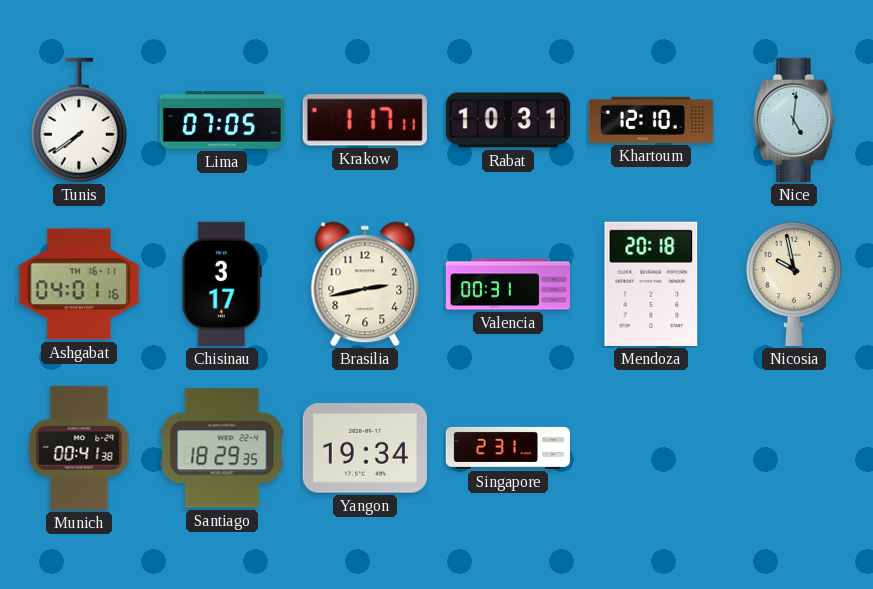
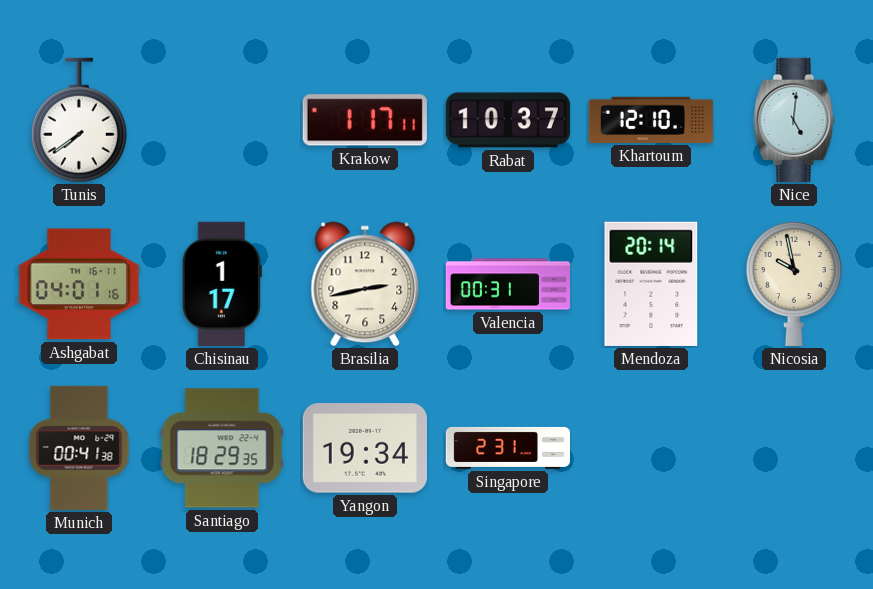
Lima: 07:05 -> none
Rabat: 10:31 -> 10:37
Chisinau: 3:17 -> 1:17
Mendoza: 20:18 -> 20:14
